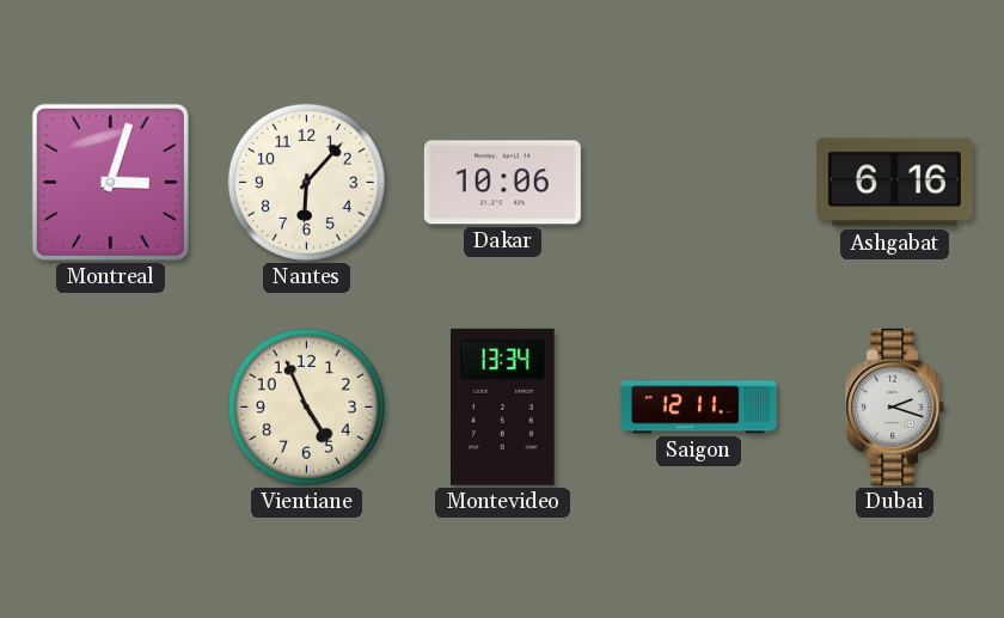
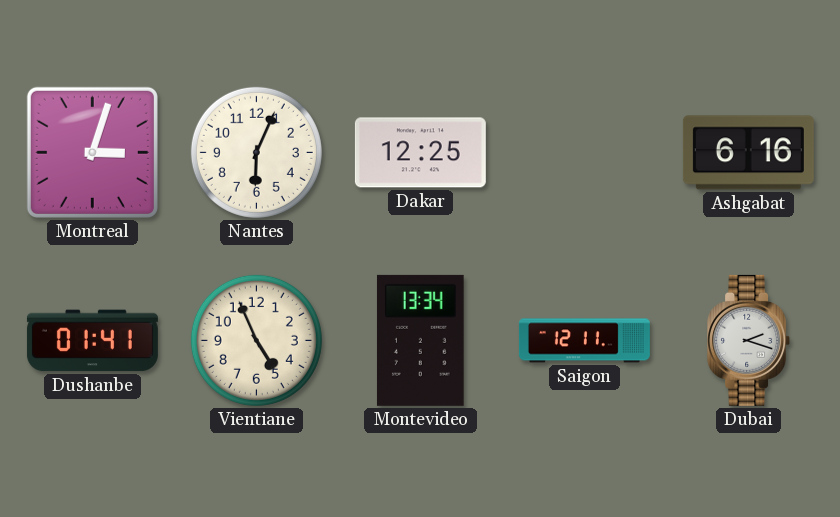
Nantes: 6:07 -> 6:04
Dakar: 10:06 -> 12:25
Dushanbe: none -> 01:41
